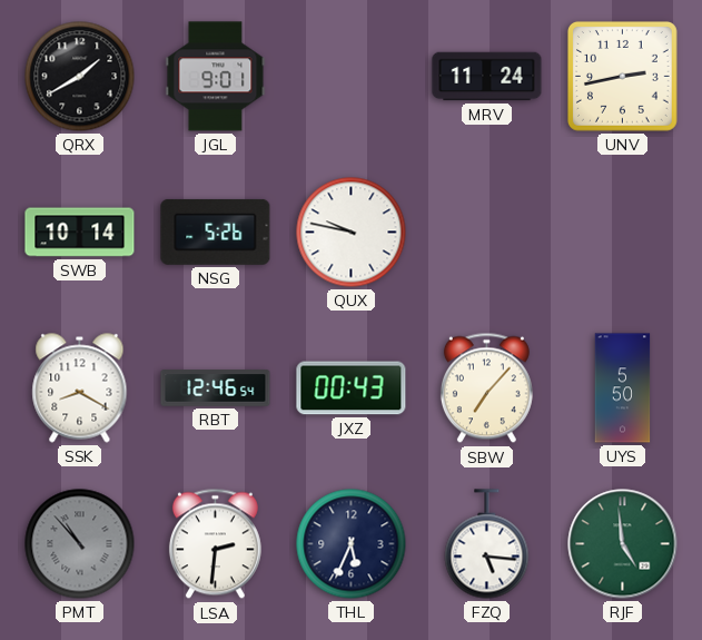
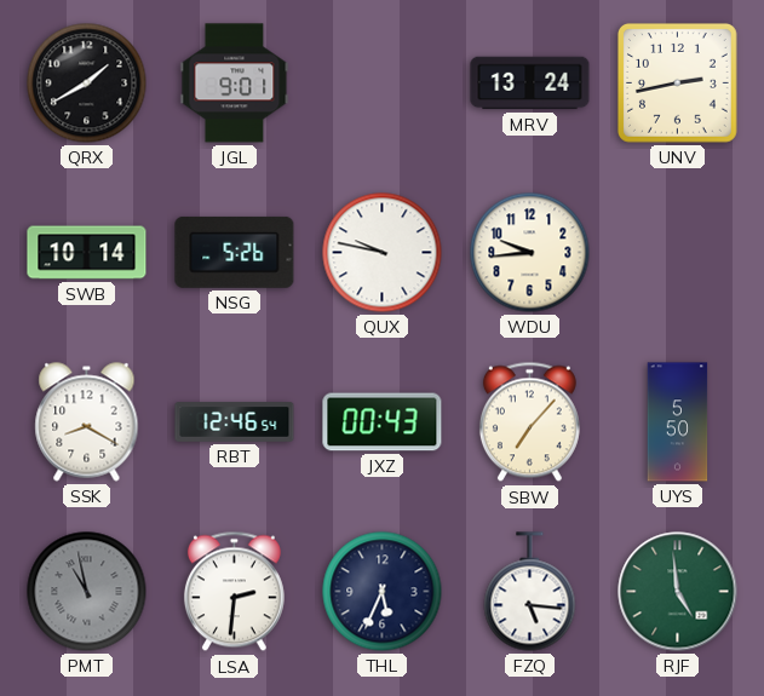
MRV: 11:24 -> 13:24
WDU: none -> 9:44
PMT: 10:53 -> 10:58
